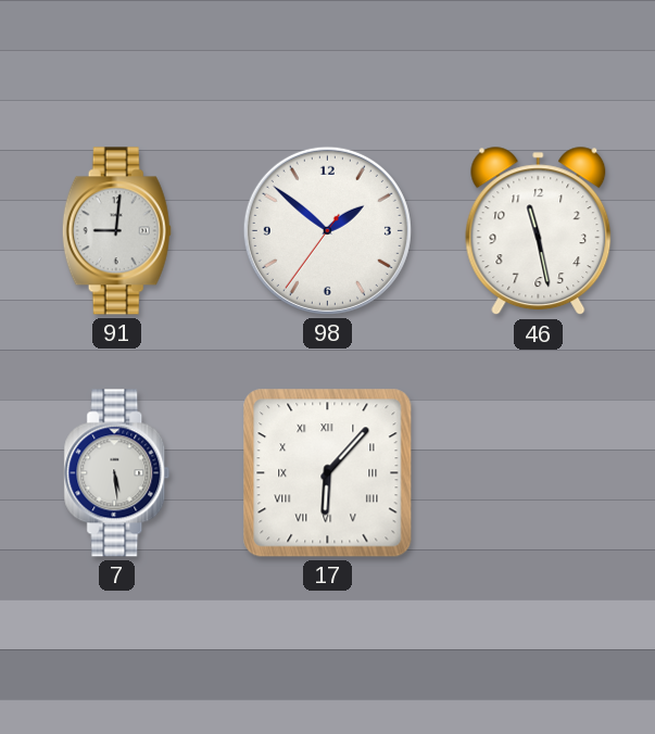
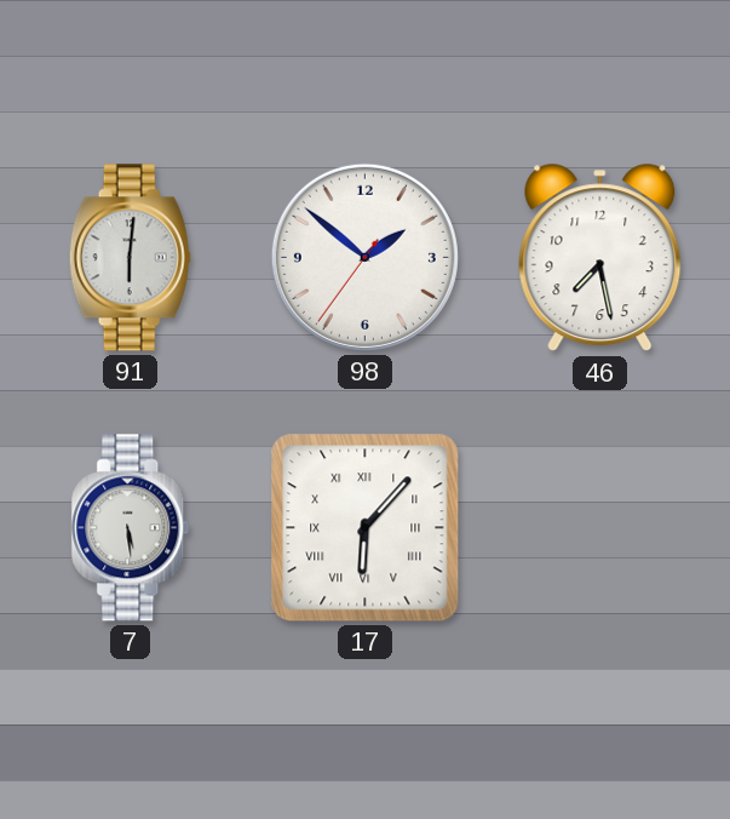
91: 9:01 -> 6:01
46: 11:28 -> 7:28
